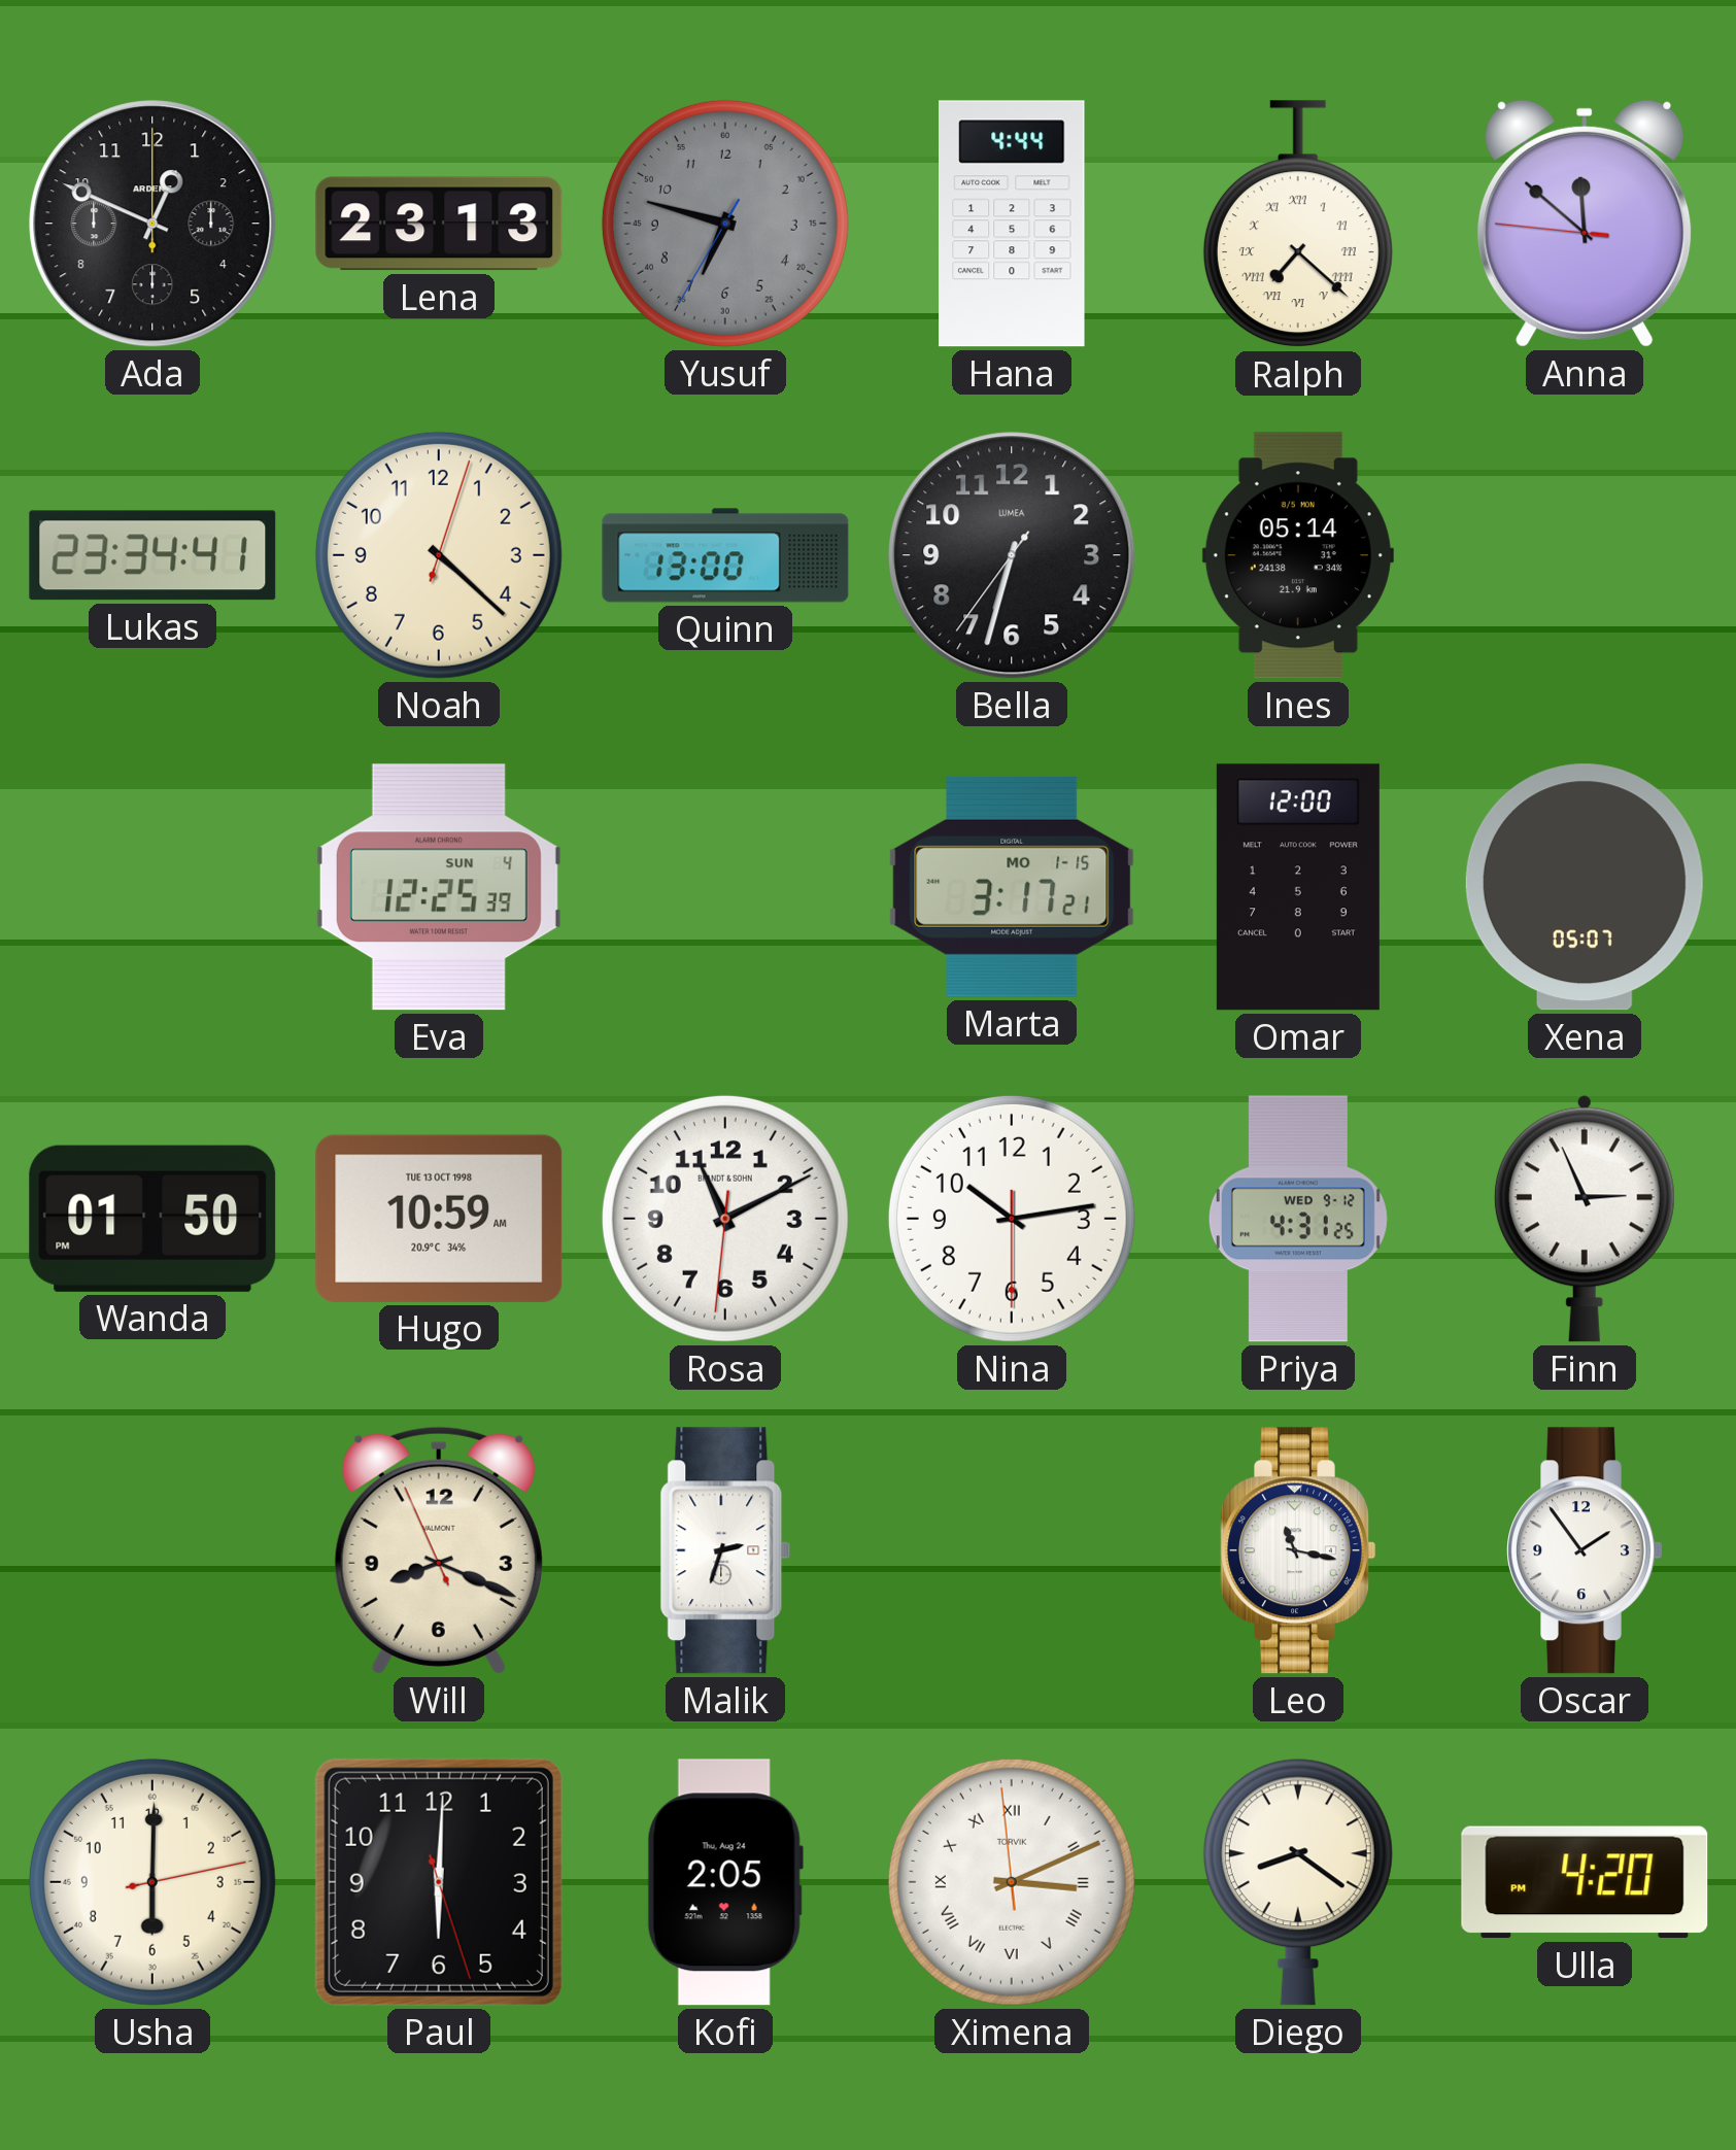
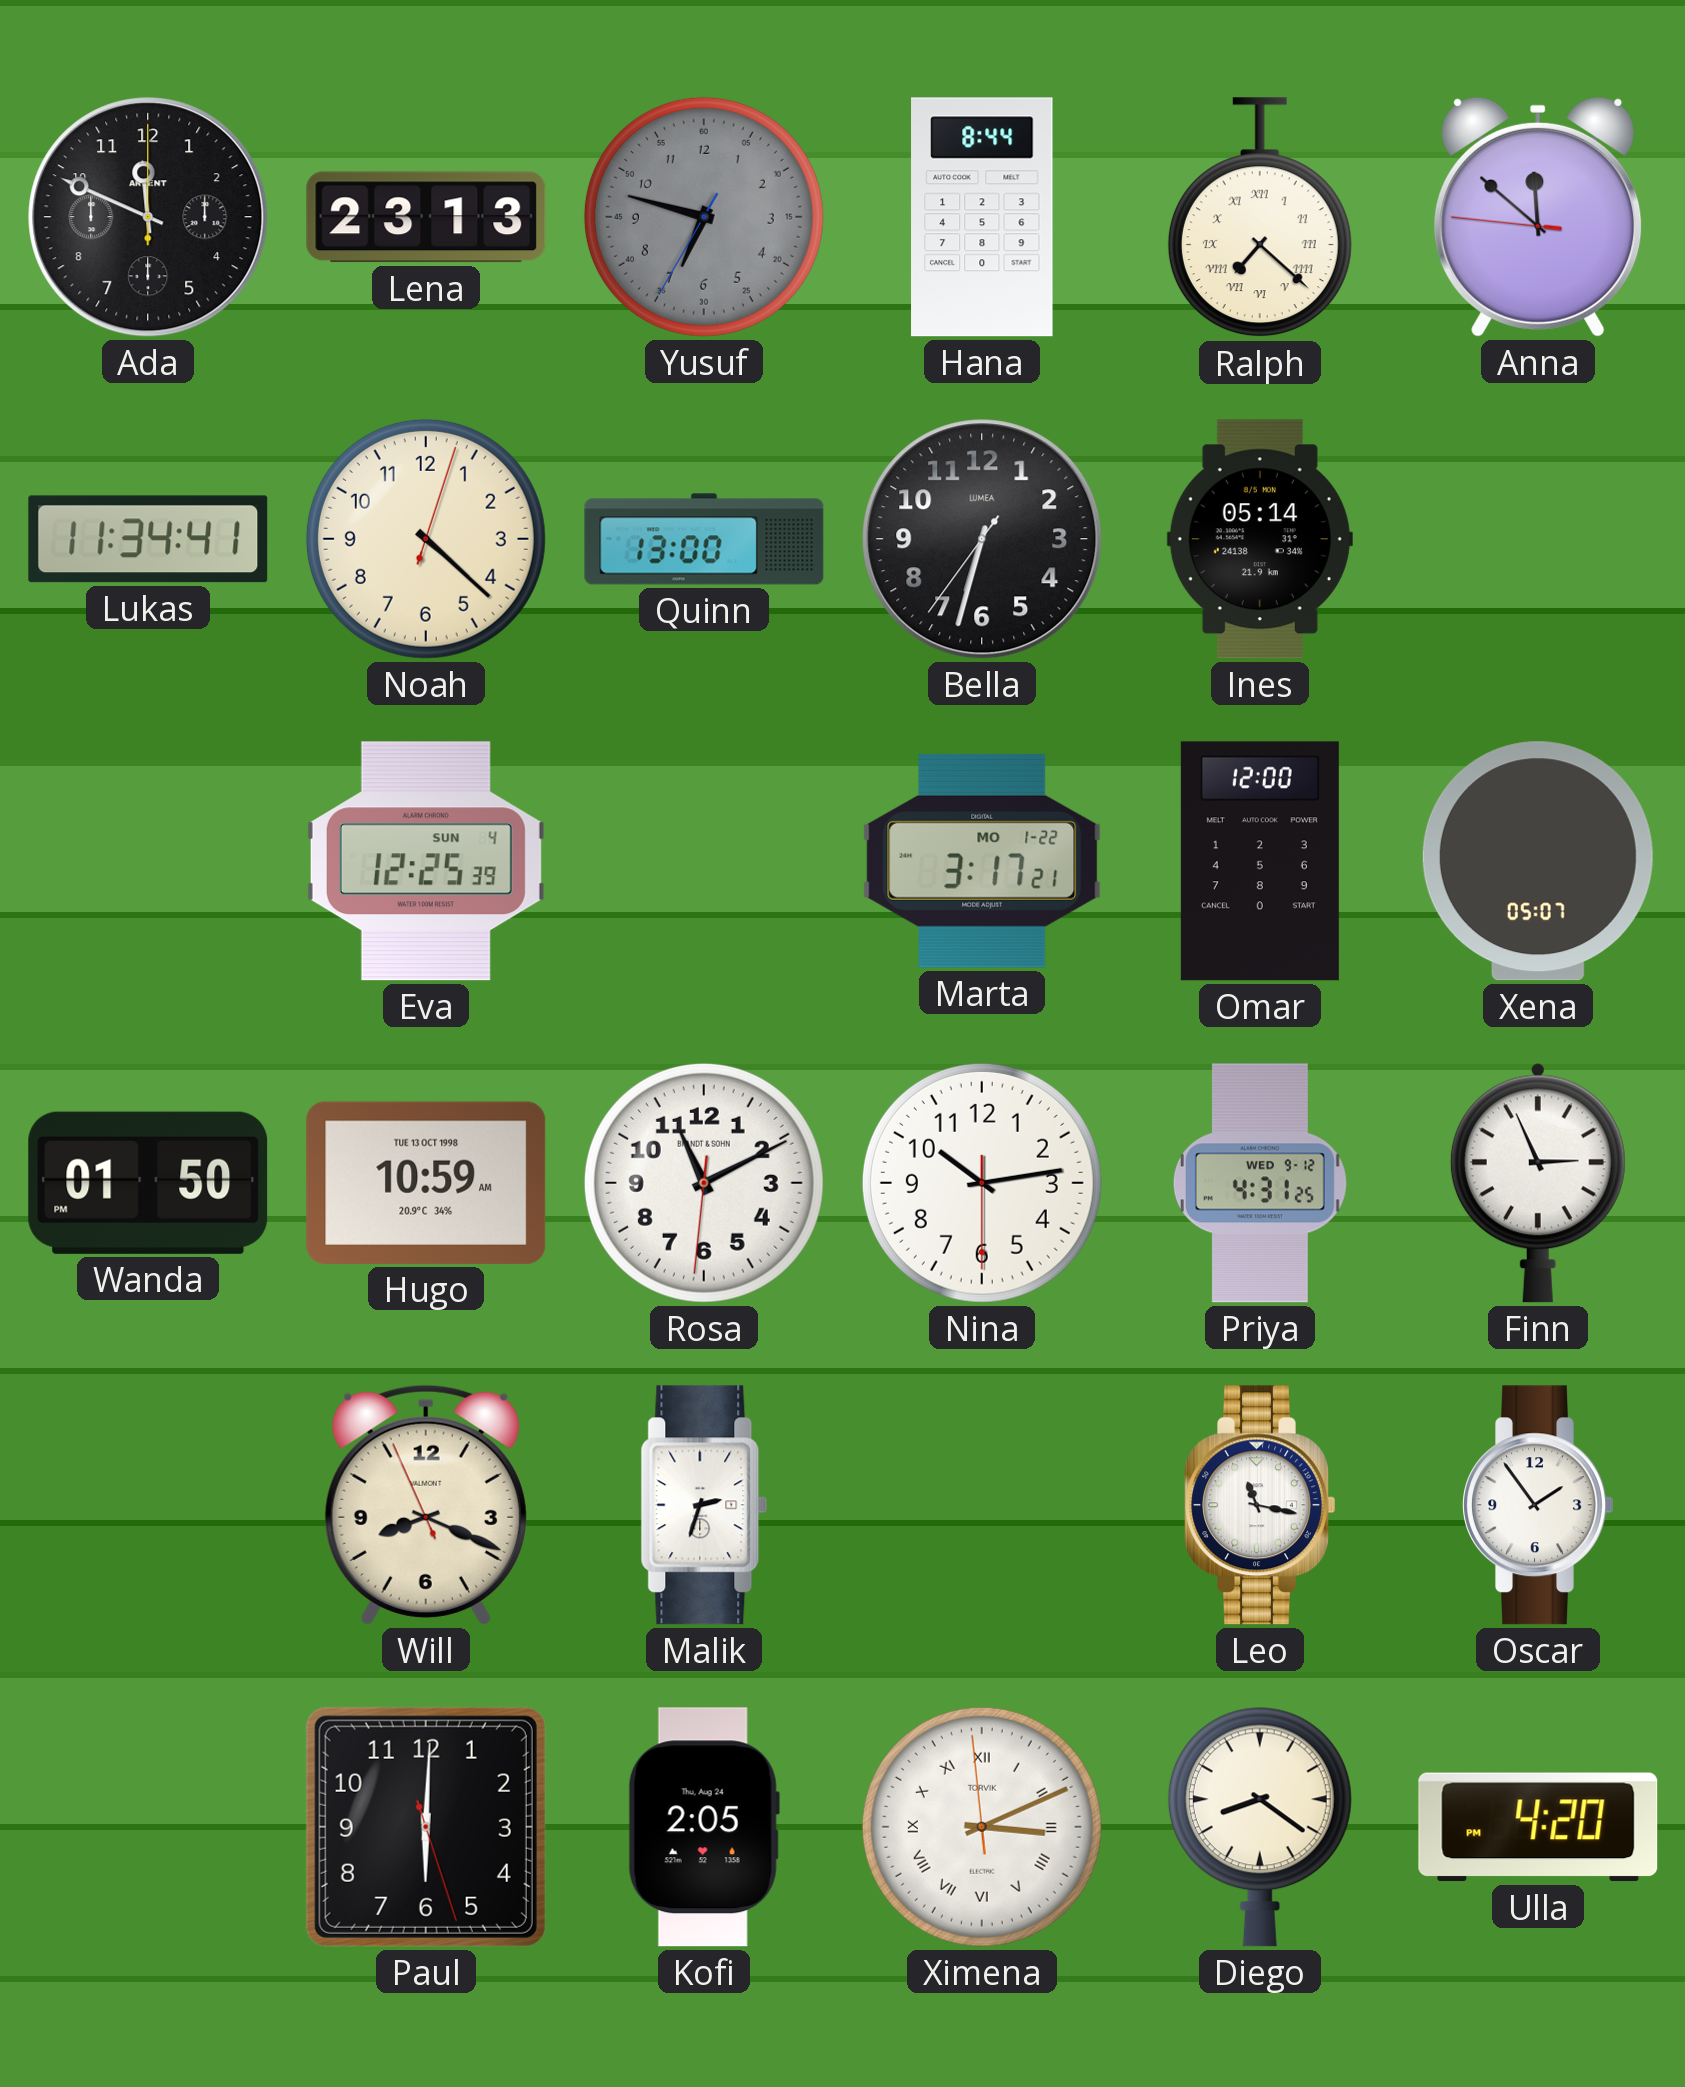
Ada: 12:49 -> 11:49
Hana: 4:44 -> 8:44
Lukas: 23:34 -> 11:34
Marta date: MO 1-15 -> MO 1-22
Usha: 6:00 -> none
